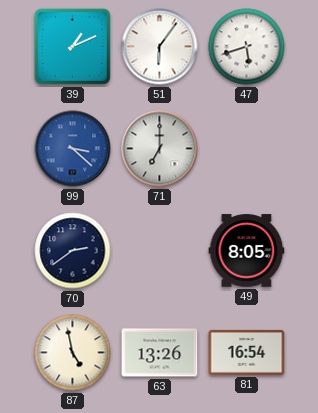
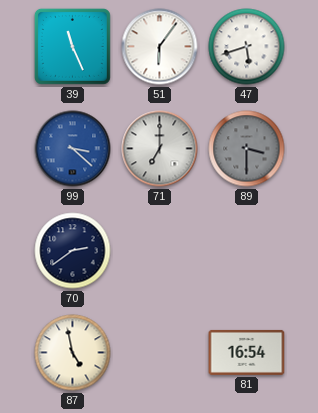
39: 1:11 -> 11:26
89: none -> 3:30
49: 8:05 -> none
63: 13:26 -> none
